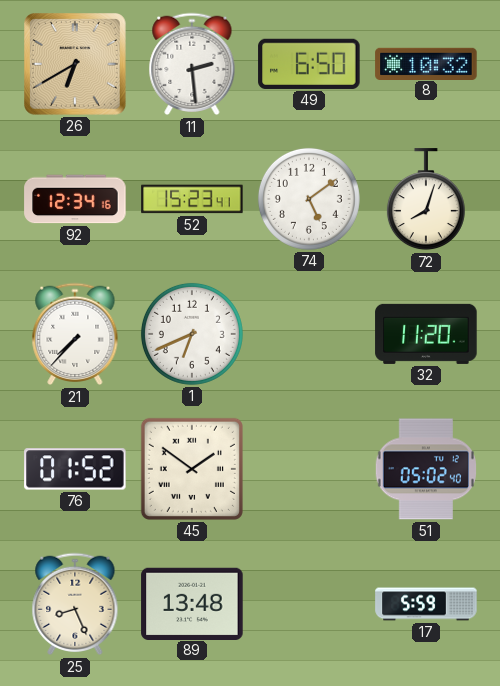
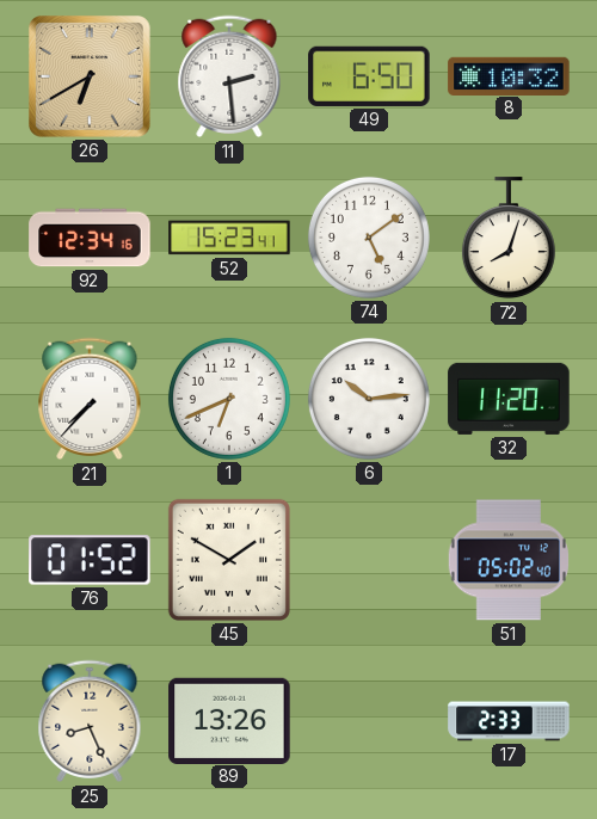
6: none -> 10:14
45: 1:51 -> 1:50
89: 13:48 -> 13:26
17: 5:59 -> 2:33
